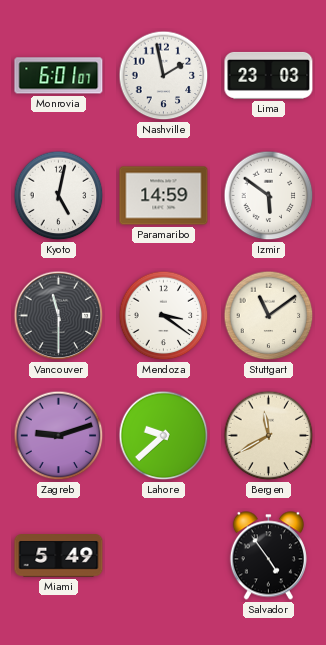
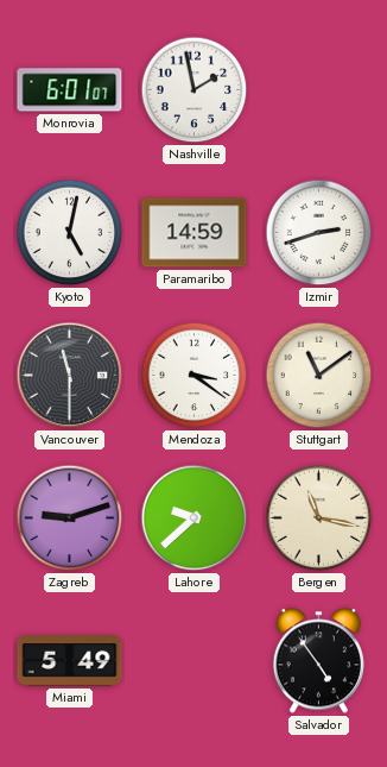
Lima: 23:03 -> none
Izmir: 5:51 -> 2:42
Bergen: 11:40 -> 11:17
